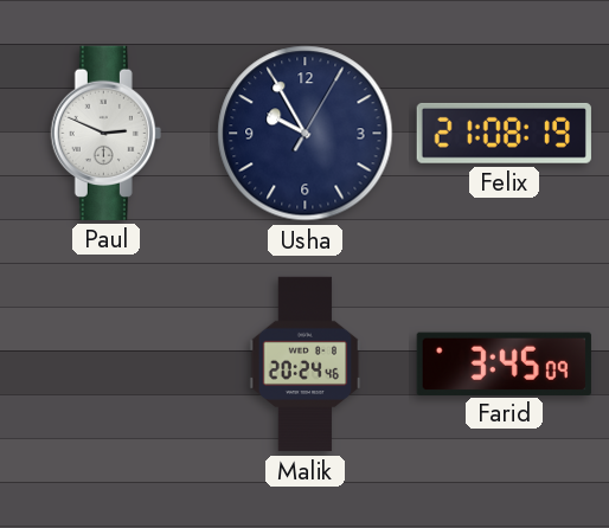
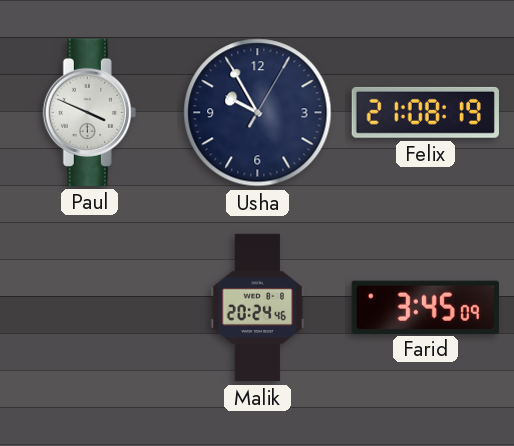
Paul: 2:49 -> 3:49
